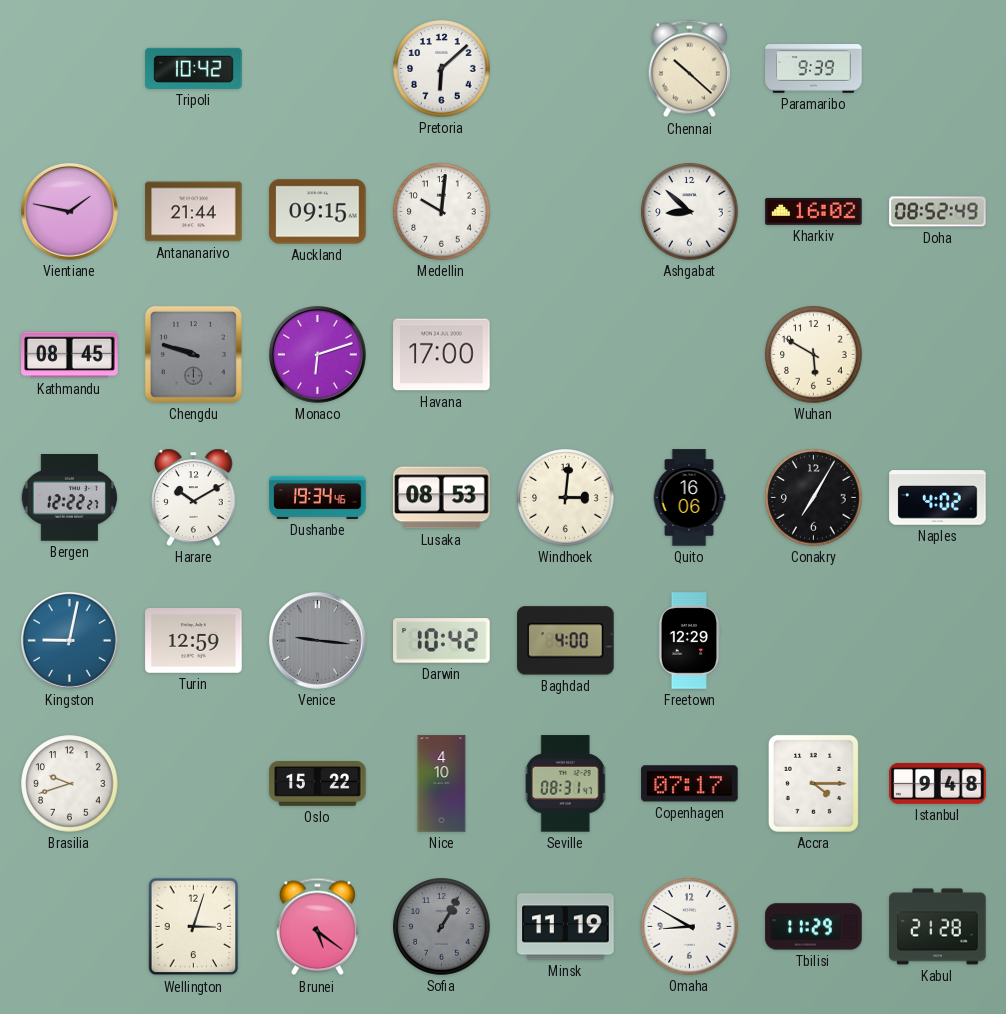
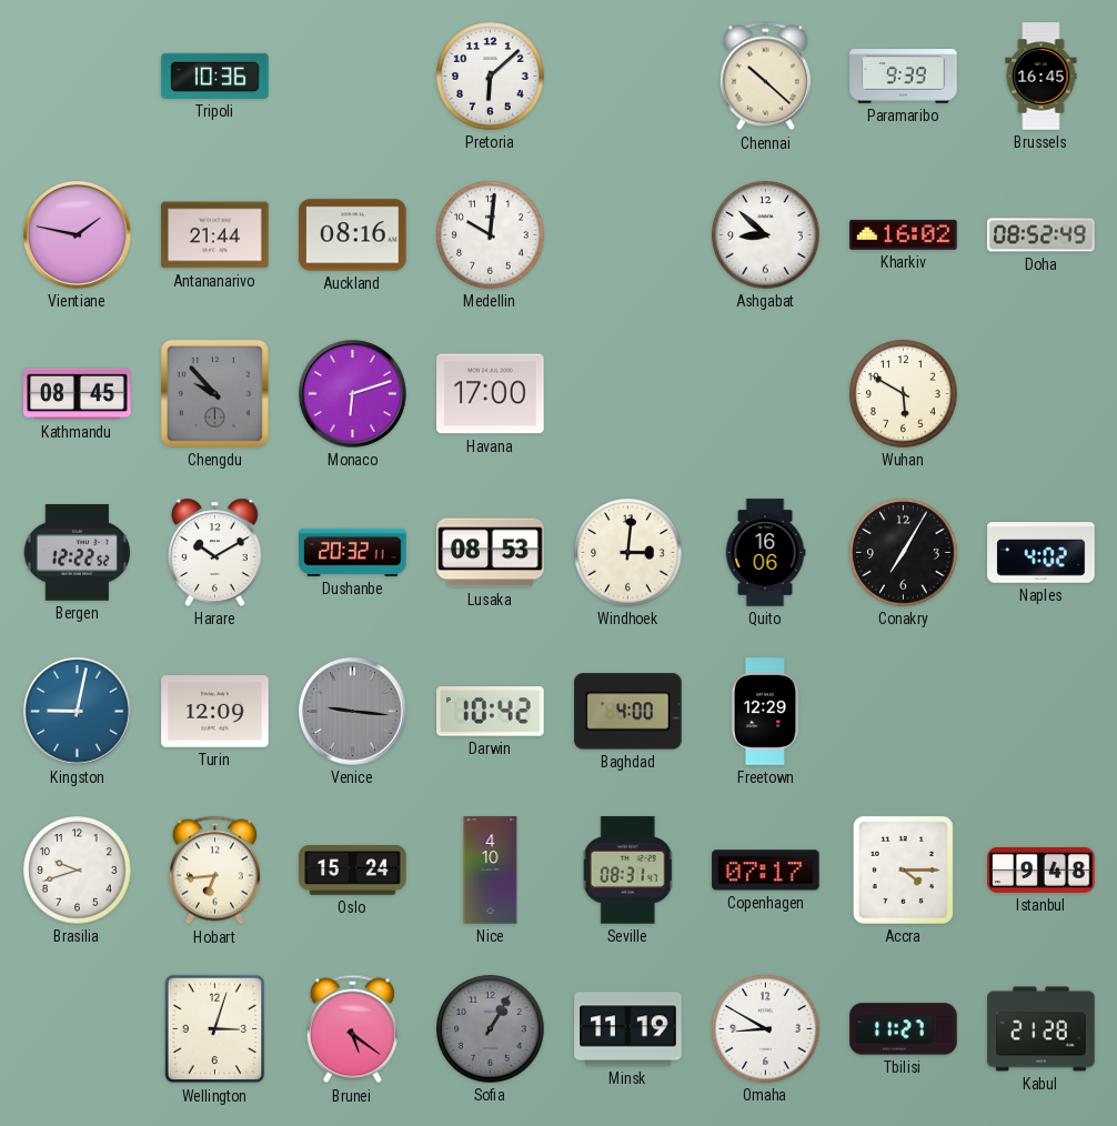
Tripoli: 10:42 -> 10:36
Brussels: none -> 16:45
Auckland: 09:15 -> 08:16
Chengdu: 9:48 -> 9:53
Bergen: 12:22:27 -> 12:22:52
Dushanbe: 19:34 -> 20:32
Turin: 12:59 -> 12:09
Hobart: none -> 6:44
Oslo: 15:22 -> 15:24
Tbilisi: 11:29 -> 11:27
